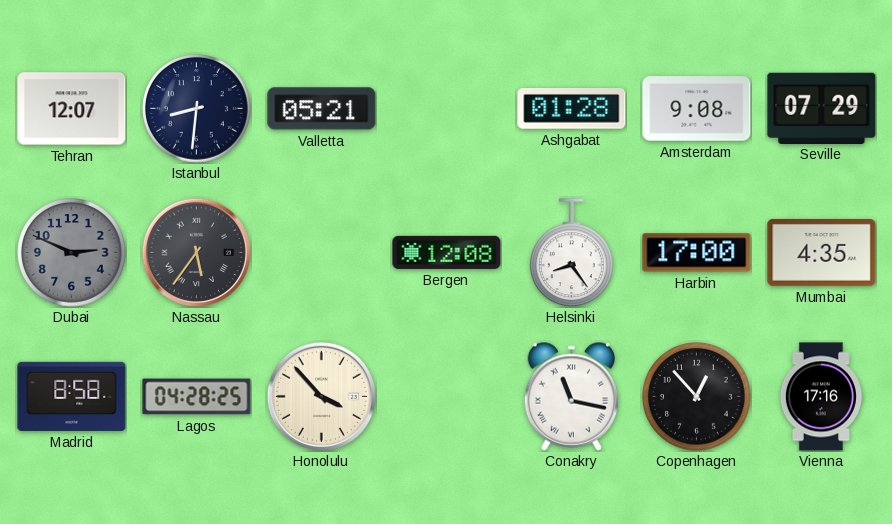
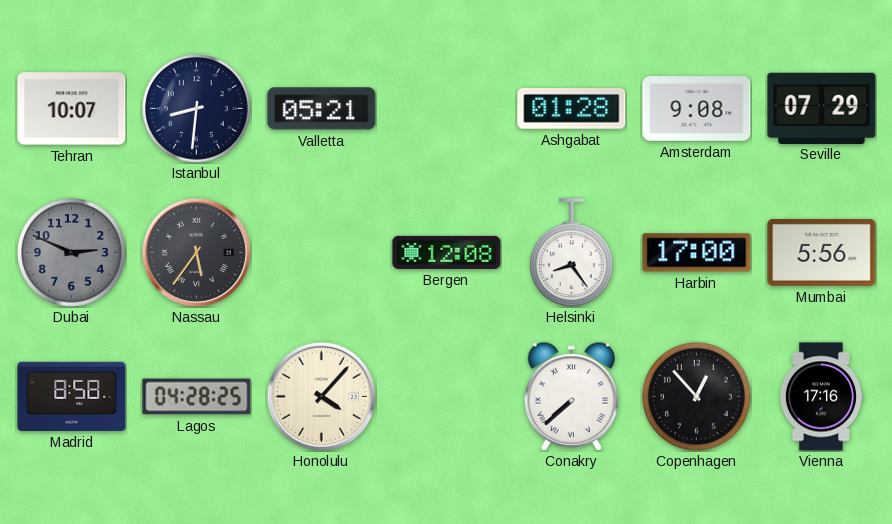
Tehran: 12:07 -> 10:07
Mumbai: 4:35 -> 5:56
Honolulu: 3:53 -> 4:07
Conakry: 11:17 -> 7:38
